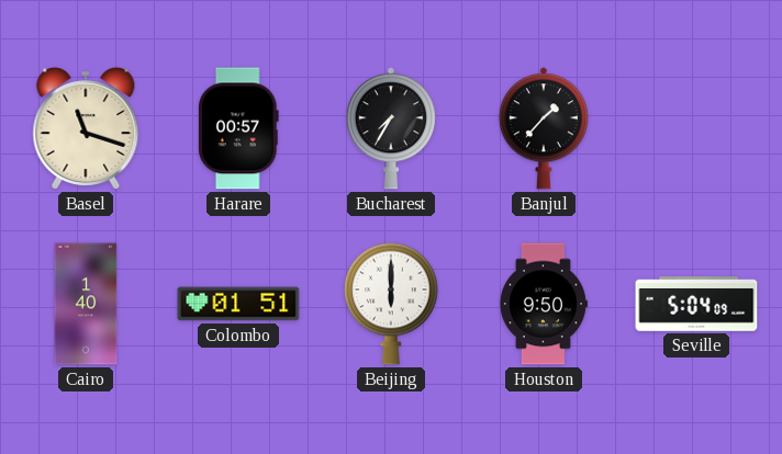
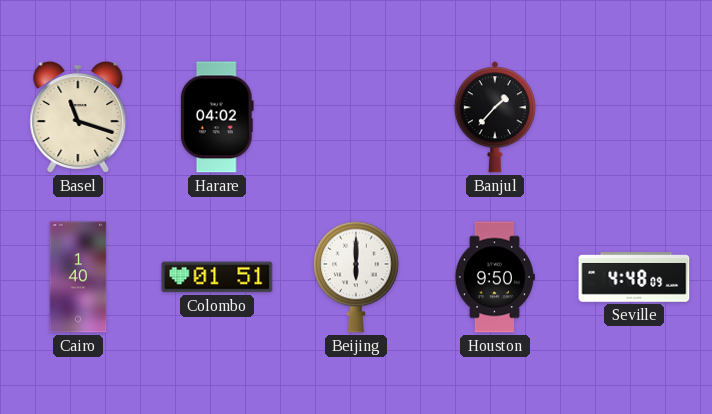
Harare: 00:57 -> 04:02
Bucharest: 7:35 -> none
Seville: 5:04 -> 4:48
